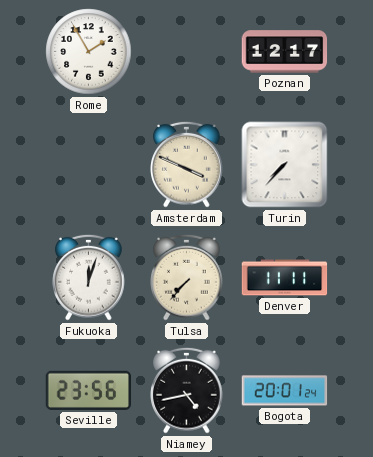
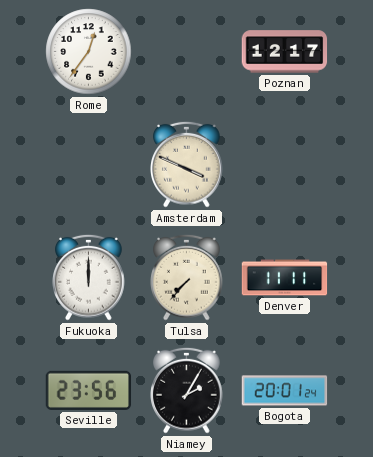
Rome: 1:55 -> 12:36
Turin: 7:37 -> none
Fukuoka: 12:03 -> 12:00
Niamey: 4:43 -> 2:05
